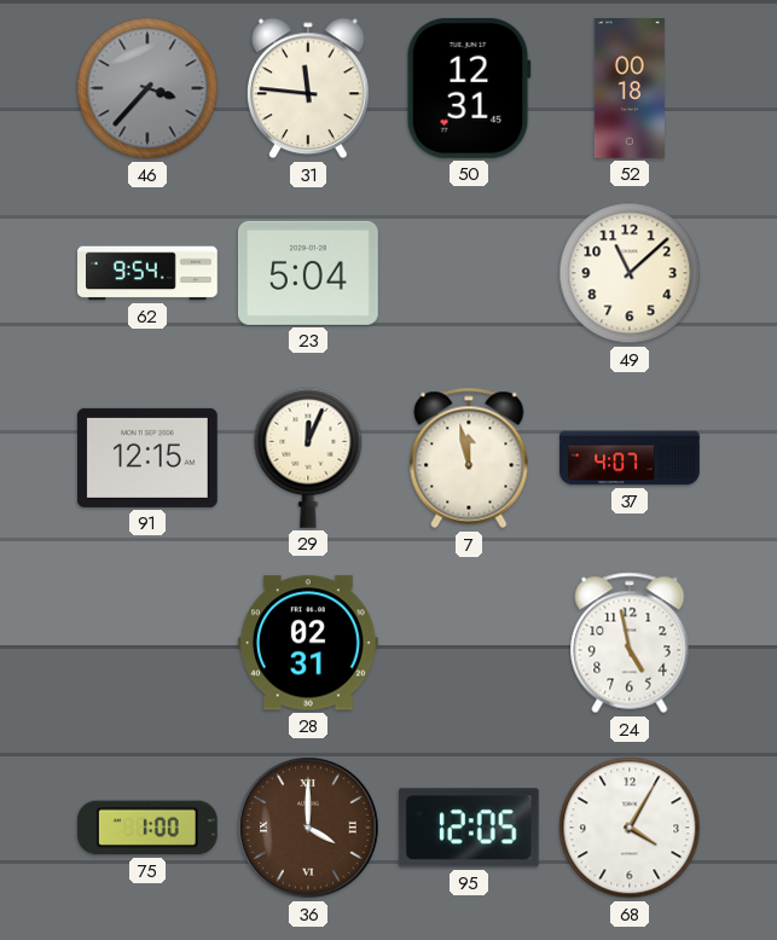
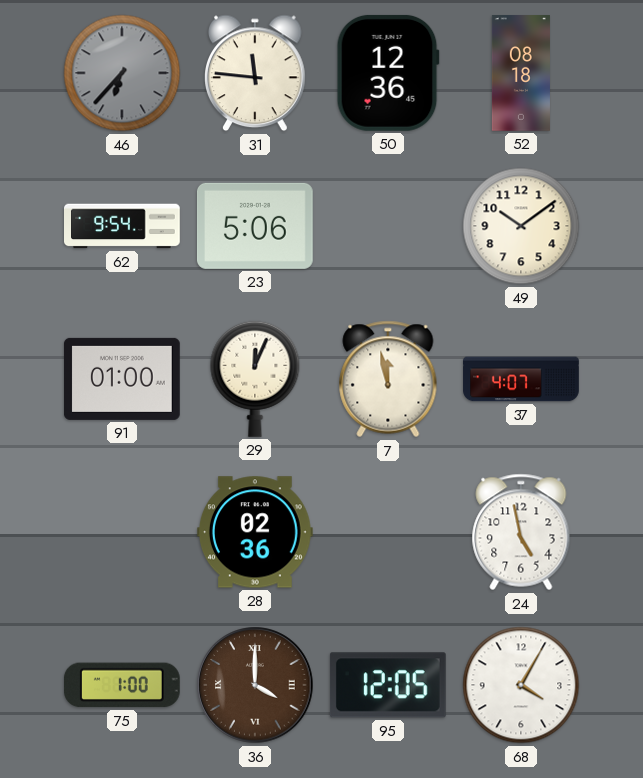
46: 3:37 -> 6:37
50: 12:31 -> 12:36
52: 00:18 -> 08:18
23: 5:04 -> 5:06
49: 11:08 -> 10:09
91: 12:15 -> 01:00
28: 02:31 -> 02:36
